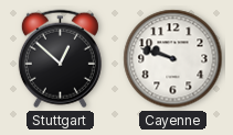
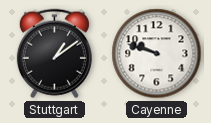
Stuttgart: 12:52 -> 1:09
